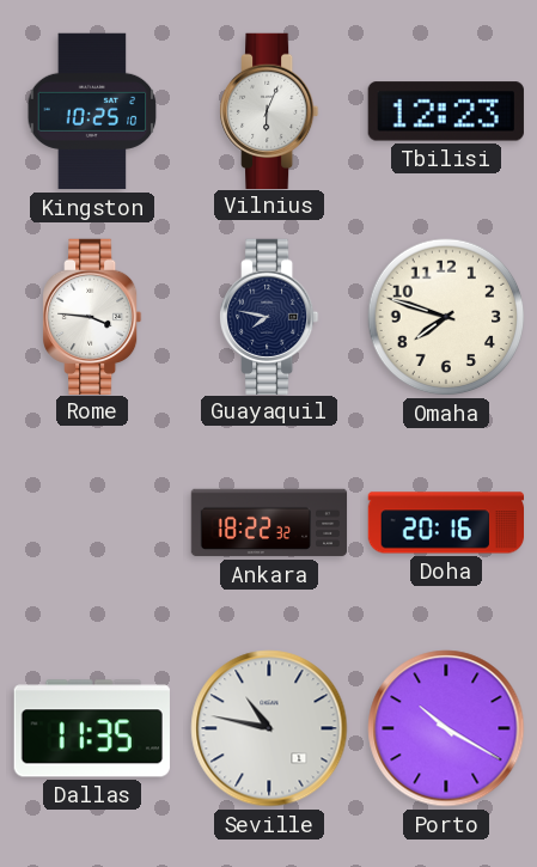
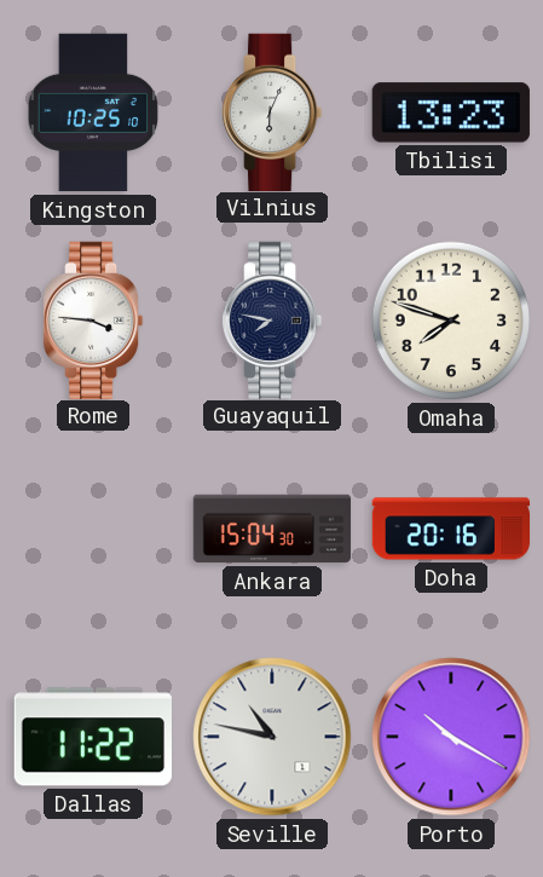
Tbilisi: 12:23 -> 13:23
Ankara: 18:22 -> 15:04
Dallas: 11:35 -> 11:22
